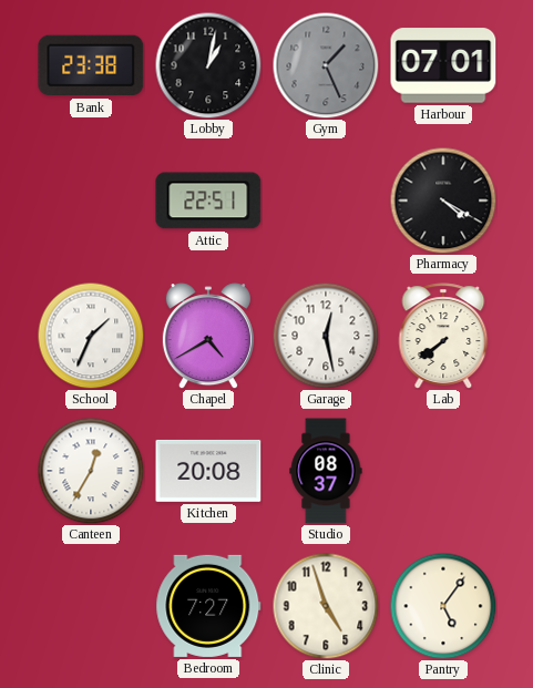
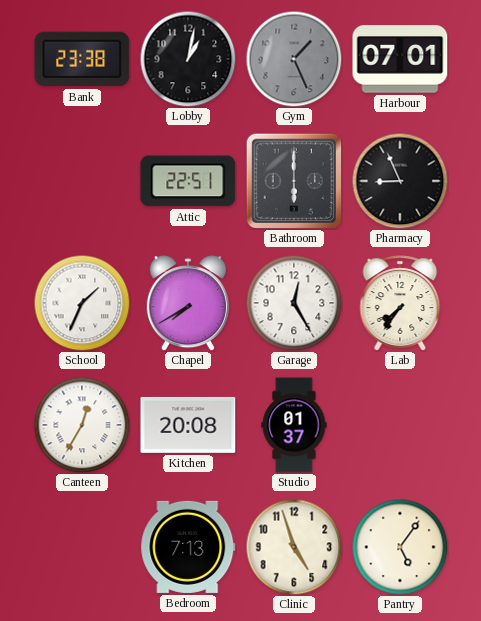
Bathroom: none -> 6:00
Pharmacy: 4:20 -> 8:56
Chapel: 4:40 -> 7:40
Garage: 12:28 -> 12:25
Lab: 7:39 -> 7:36
Studio: 08:37 -> 01:37
Bedroom: 7:27 -> 7:13
